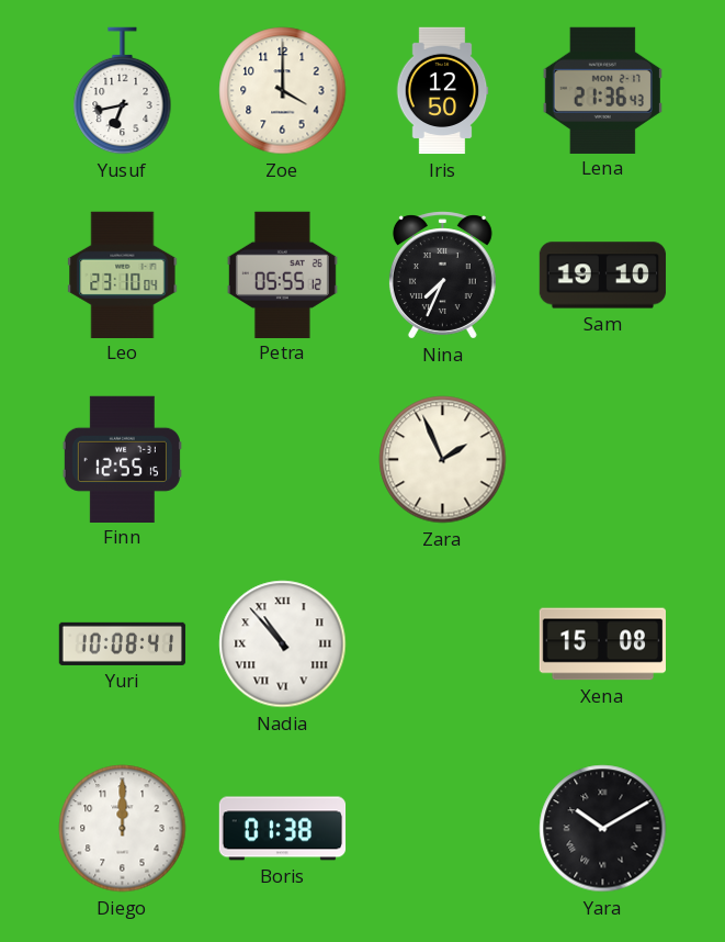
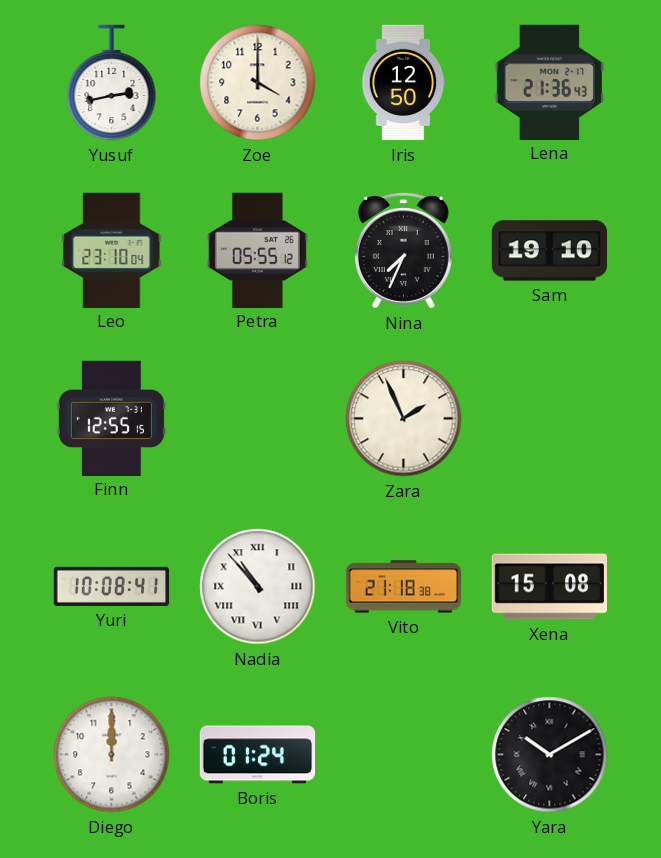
Yusuf: 6:43 -> 2:43
Vito: none -> 21:18
Boris: 01:38 -> 01:24
